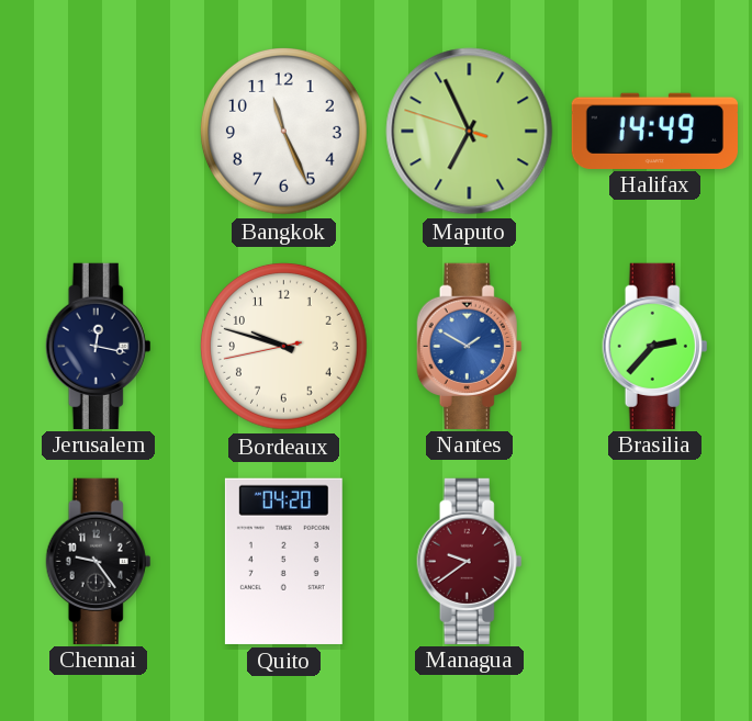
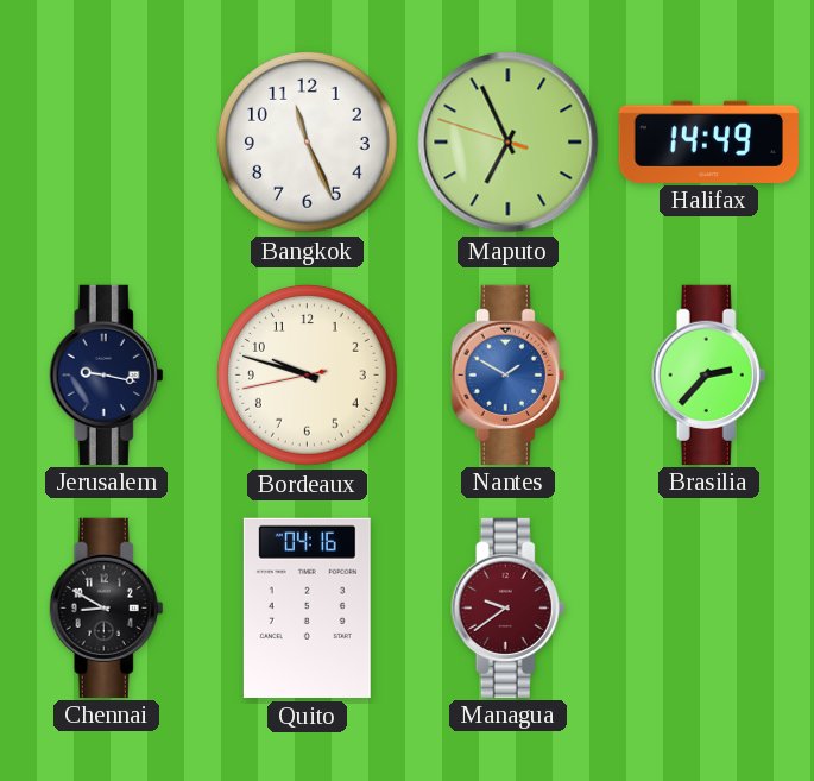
Jerusalem: 12:17 -> 9:17
Chennai: 9:24 -> 8:50
Quito: 04:20 -> 04:16
